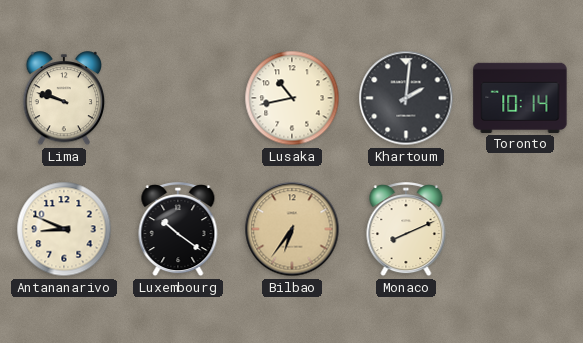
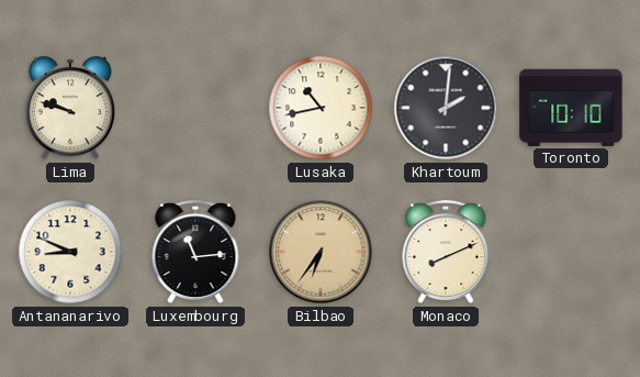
Toronto: 10:14 -> 10:10
Luxembourg: 10:21 -> 11:14
